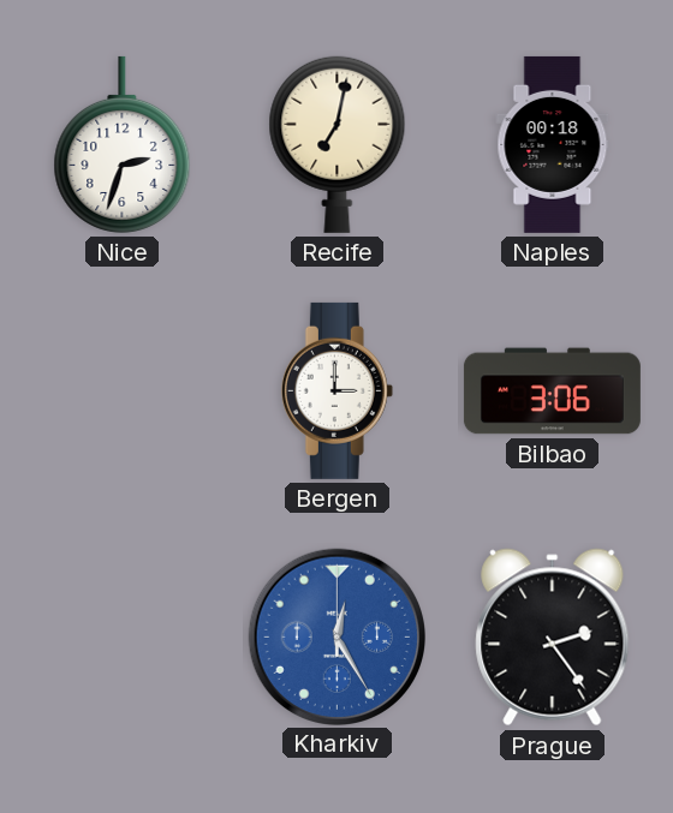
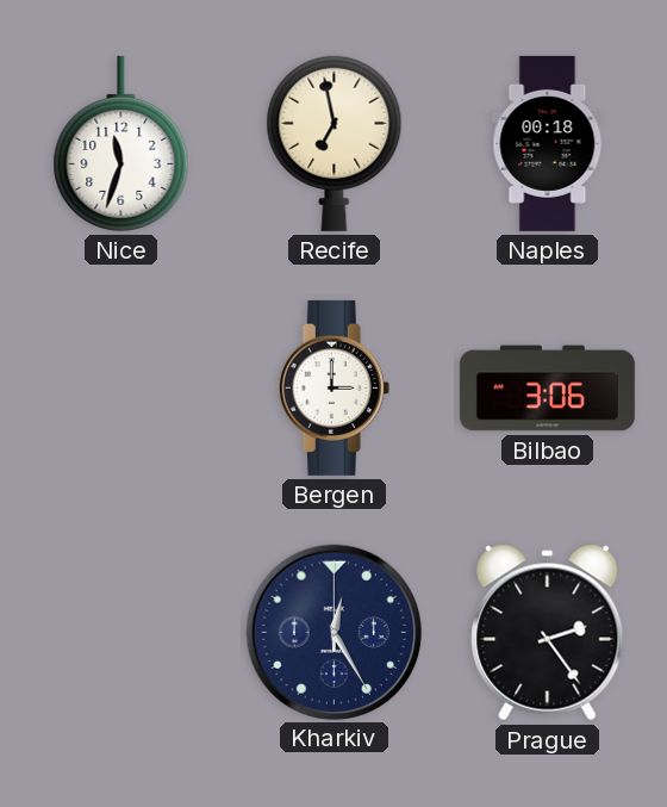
Nice: 2:33 -> 11:33
Recife: 7:02 -> 6:58
Kharkiv dial: blue -> navy
